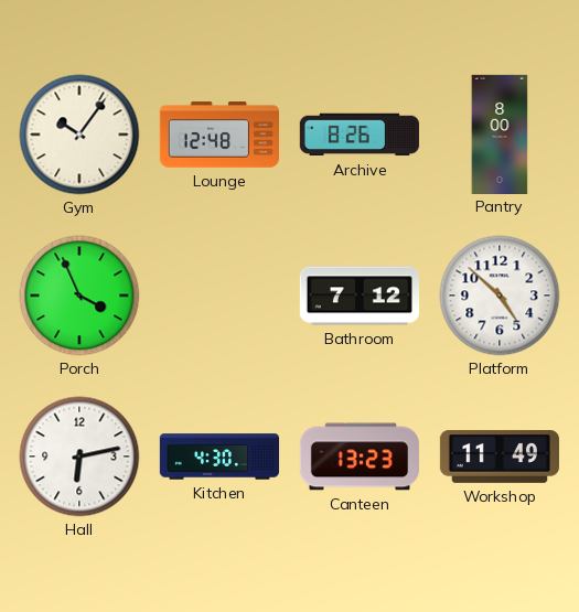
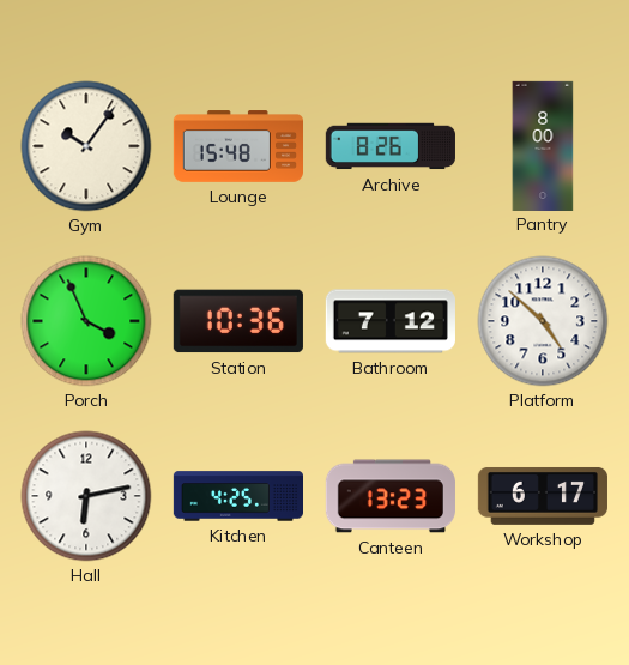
Lounge: 12:48 -> 15:48
Station: none -> 10:36
Kitchen: 4:30 -> 4:25
Workshop: 11:49 -> 6:17
